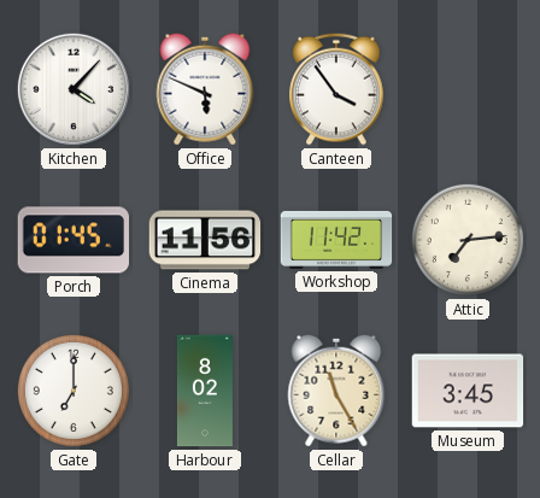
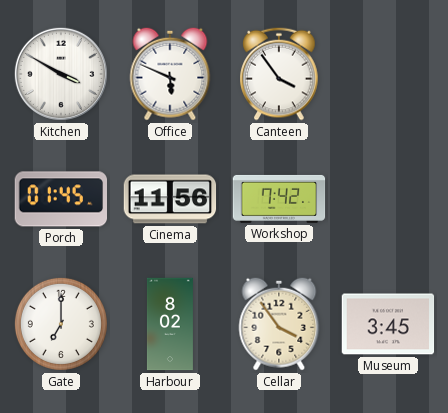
Kitchen: 4:07 -> 3:50
Workshop: 11:42 -> 7:42
Attic: 7:14 -> none
Cellar: 11:25 -> 3:54
